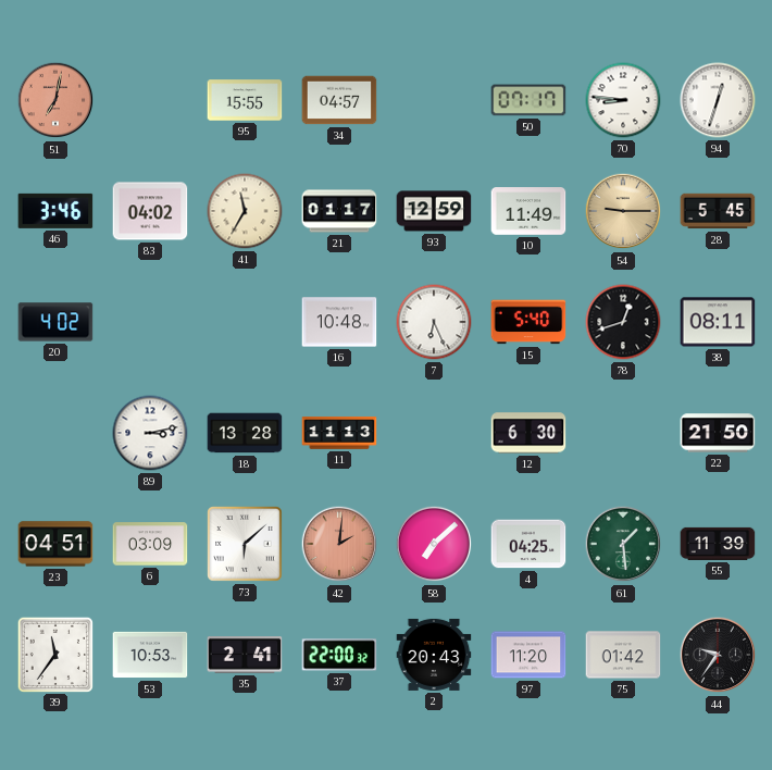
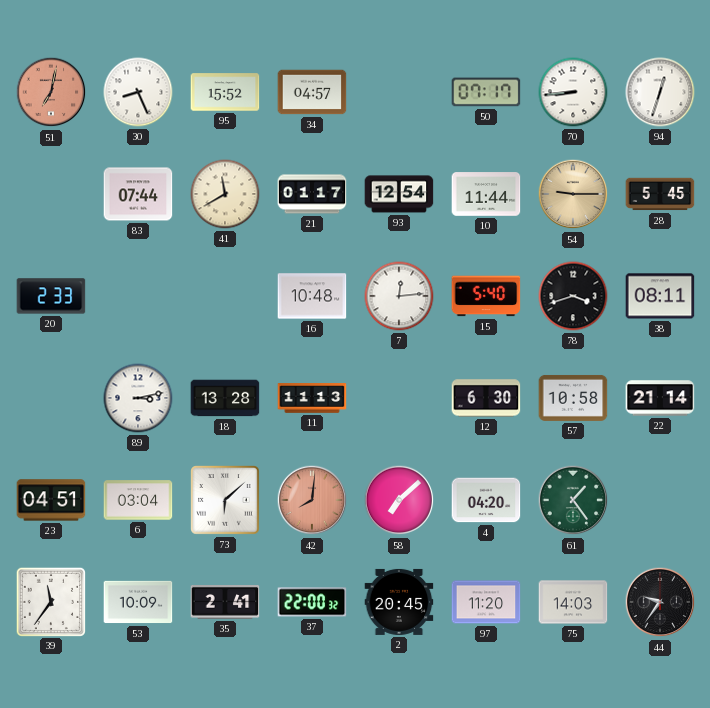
30: none -> 8:26
95: 15:55 -> 15:52
70: 8:46 -> 8:44
46: 3:46 -> none
83: 04:02 -> 07:44
41: 11:35 -> 11:40
93: 12:59 -> 12:54
10: 11:49 -> 11:44
20: 4:02 -> 2:33
7: 6:26 -> 12:14
78: 12:42 -> 3:42
57: none -> 10:58
22: 21:50 -> 21:14
6: 03:09 -> 03:04
42: 2:01 -> 8:01
4: 04:25 -> 04:20
61: 1:29 -> 1:24
55: 11:39 -> none
53: 10:53 -> 10:09
2: 20:43 -> 20:45
75: 01:42 -> 14:03
